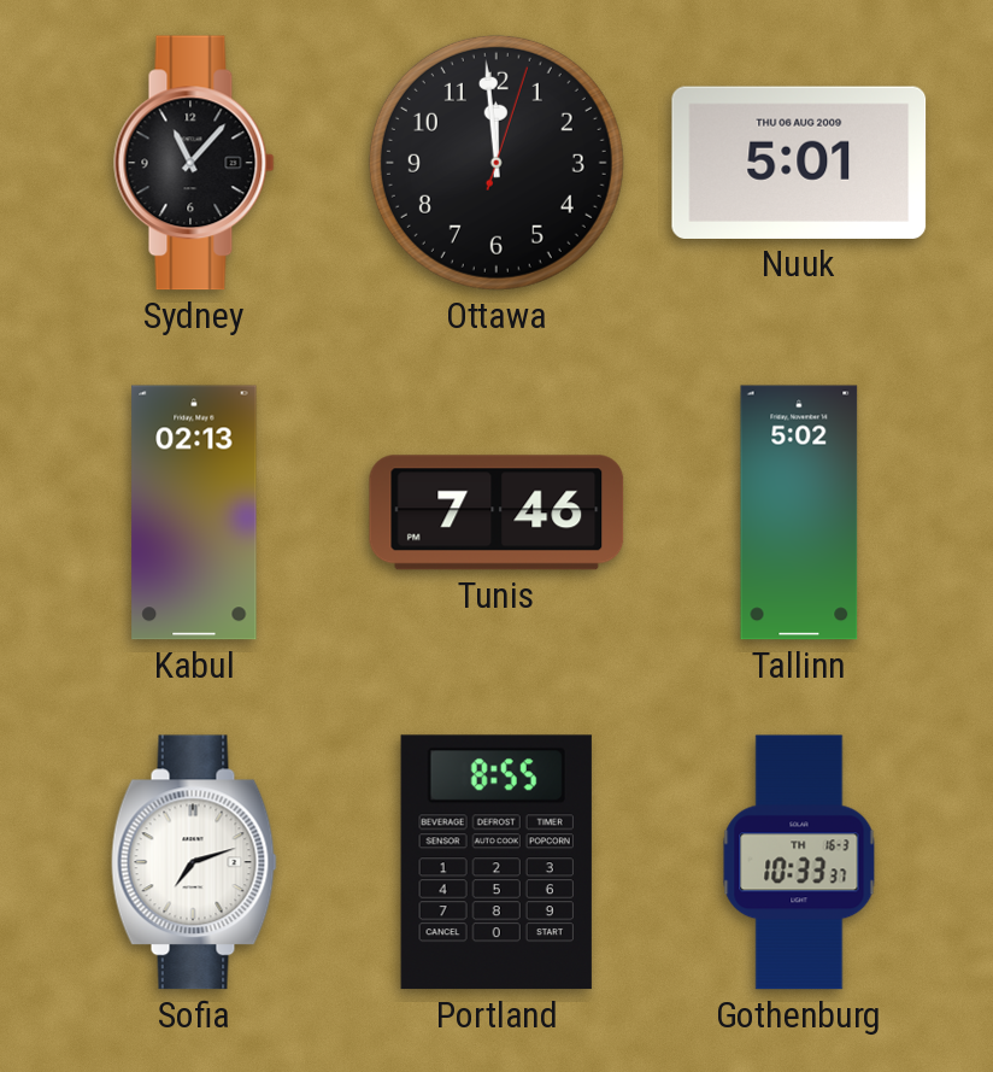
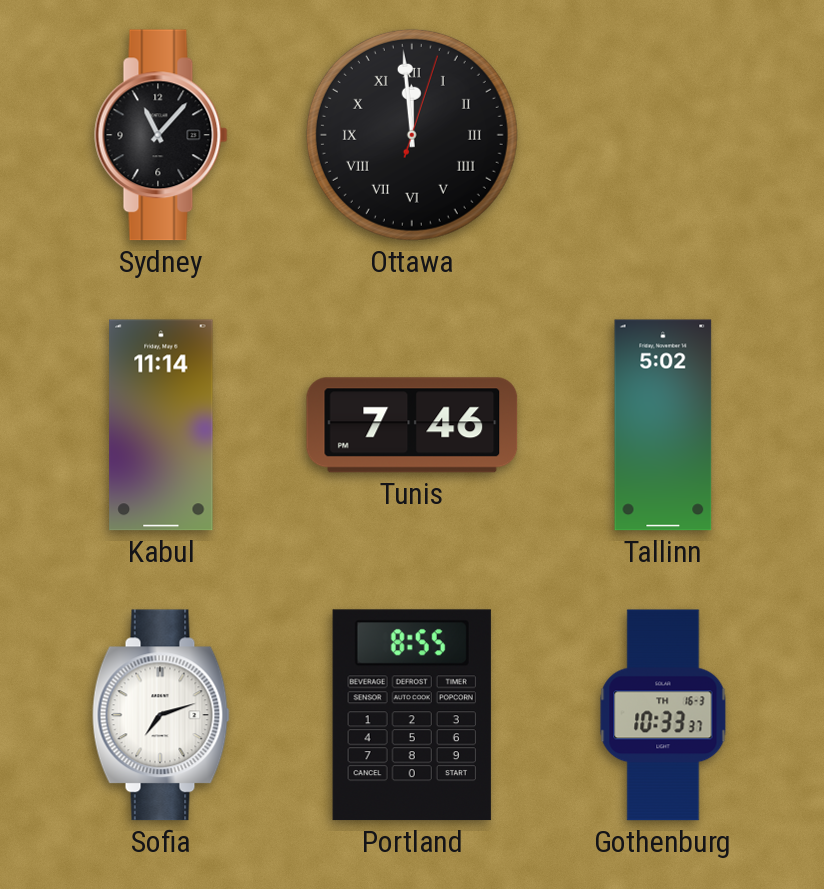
Ottawa numerals: Arabic -> Roman
Nuuk: 5:01 -> none
Kabul: 02:13 -> 11:14
